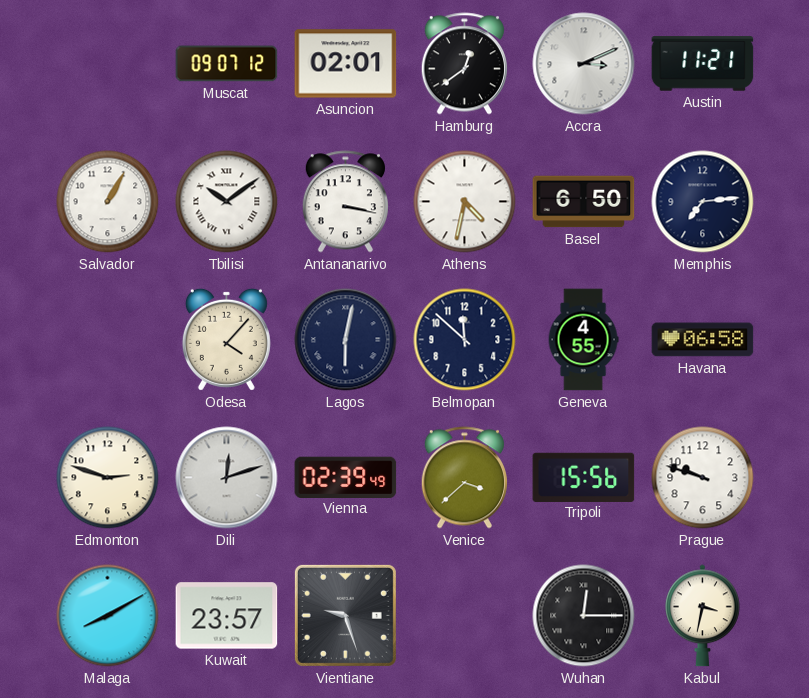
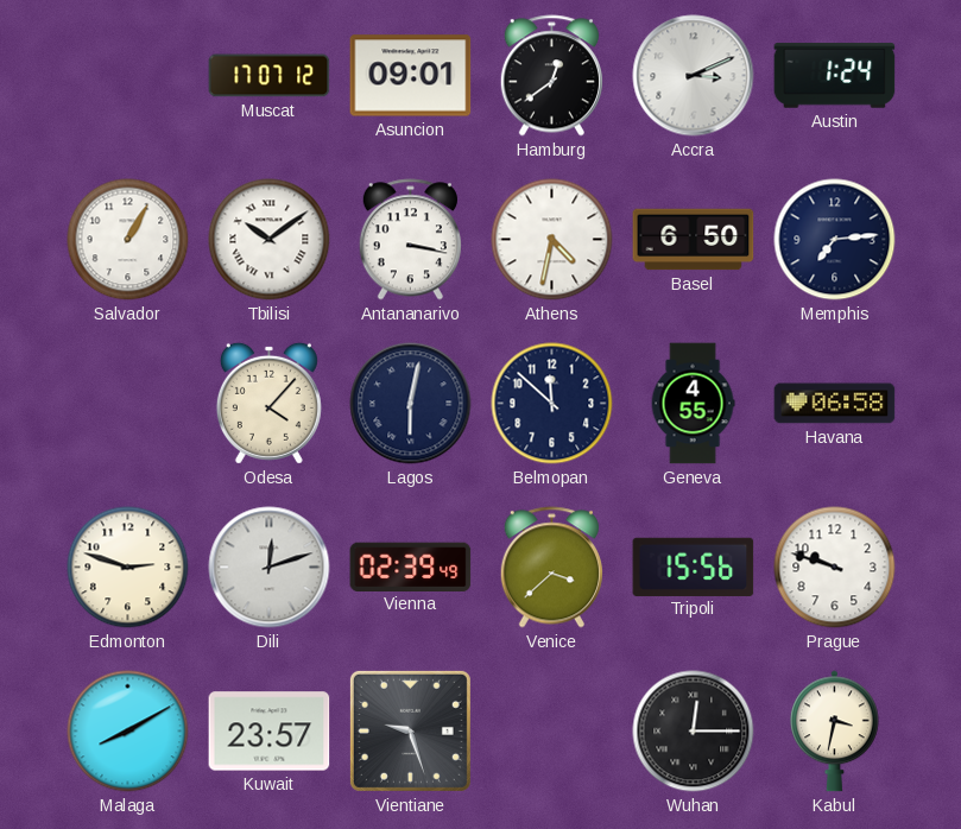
Muscat: 09:07 -> 17:07
Asuncion: 02:01 -> 09:01
Austin: 11:21 -> 1:24
